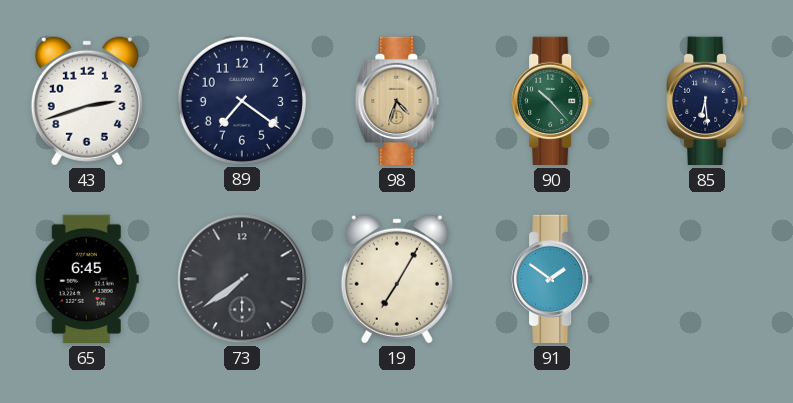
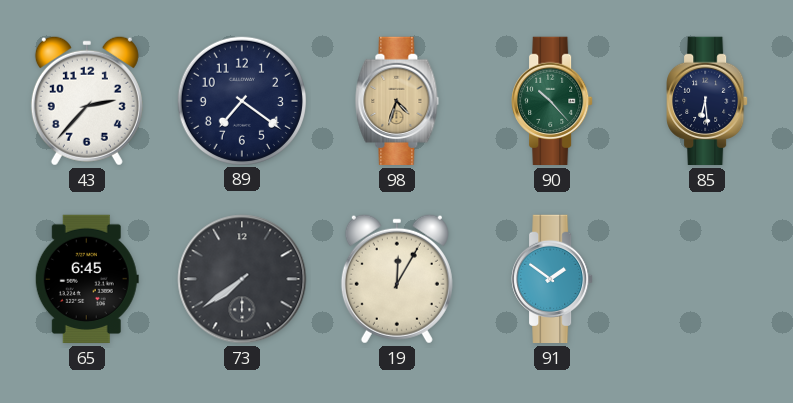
43: 2:42 -> 2:37
19: 7:05 -> 12:05
